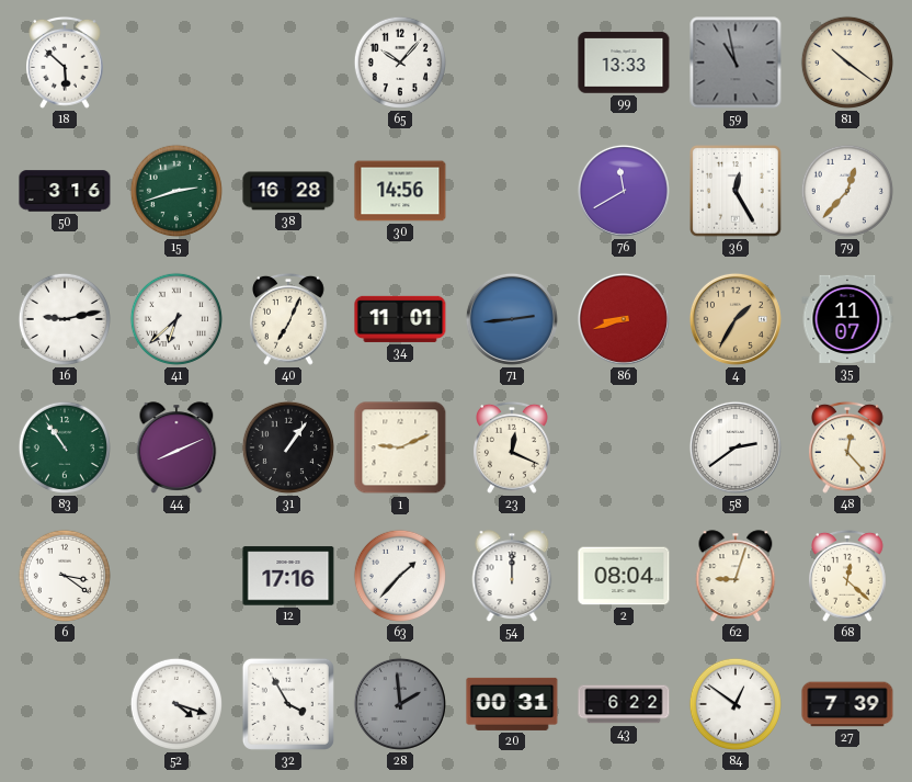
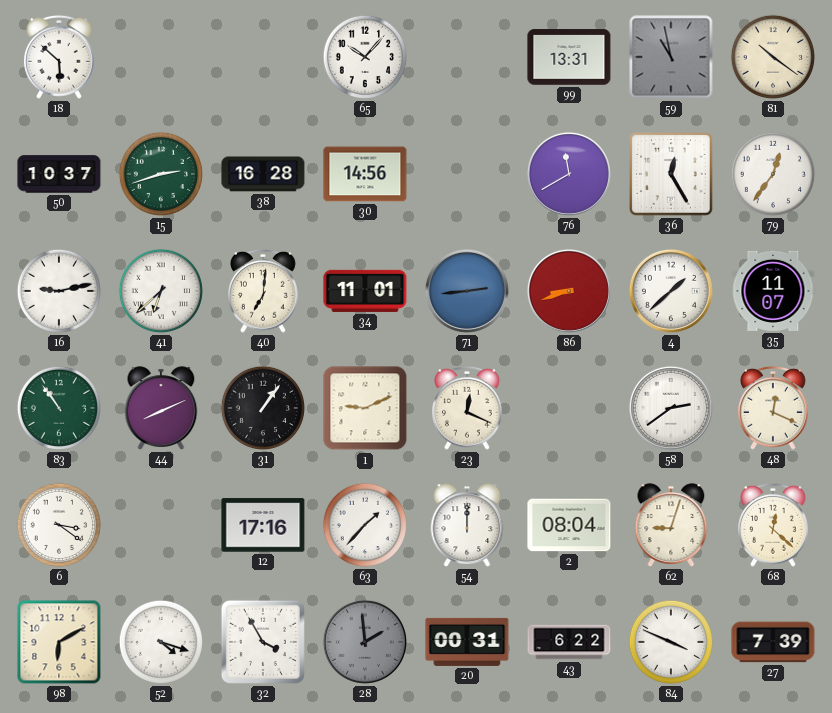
99: 13:33 -> 13:31
50: 3:16 -> 10:37
79: 12:37 -> 12:36
40: 7:04 -> 7:01
4: 1:35 -> 1:38
4 dial: champagne -> white
48: 12:23 -> 12:19
98: none -> 6:10
84: 12:51 -> 3:49
